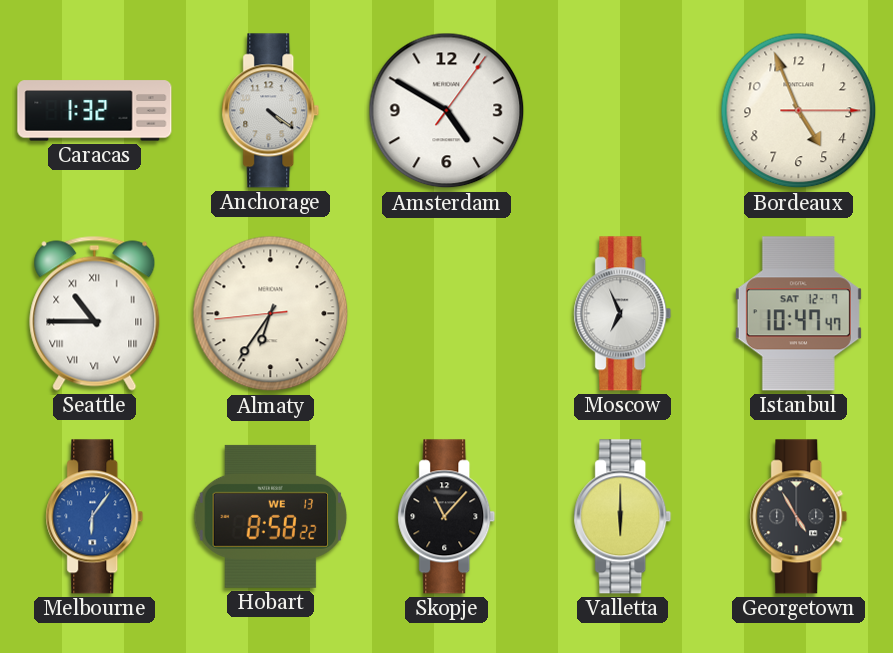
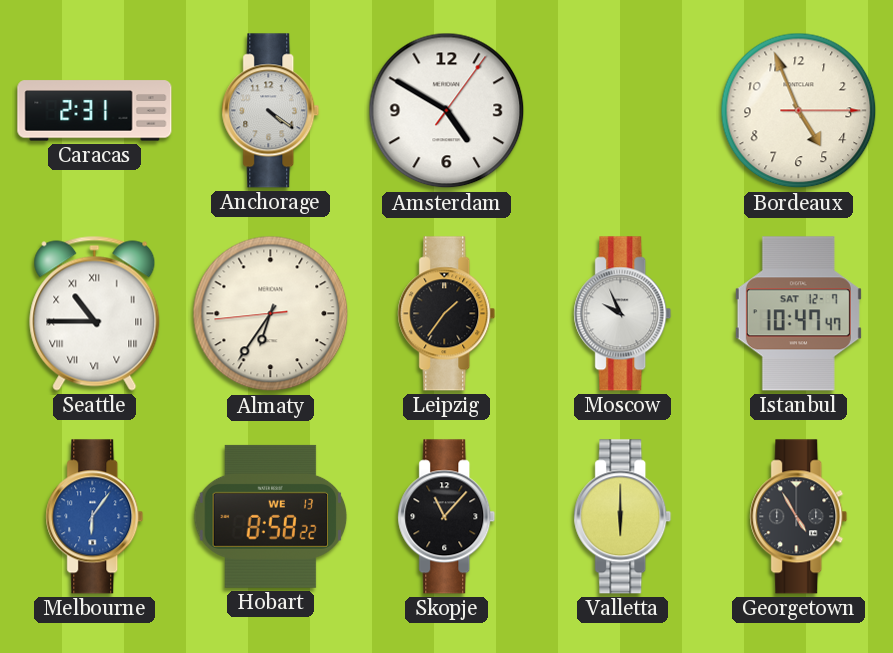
Caracas: 1:32 -> 2:31
Leipzig: none -> 1:36
Moscow: 6:56 -> 9:56
